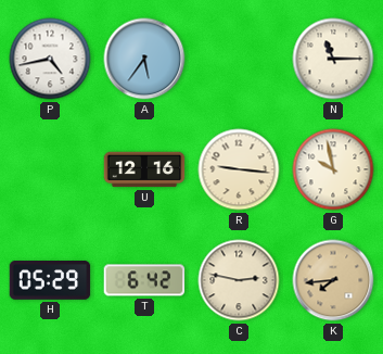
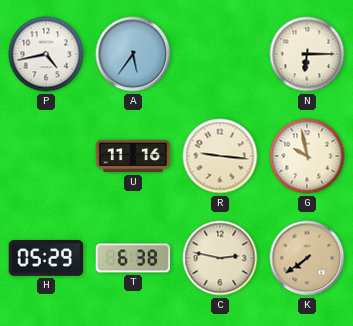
N: 11:15 -> 6:15
U: 12:16 -> 11:16
T: 6:42 -> 6:38
K: 7:44 -> 7:39
